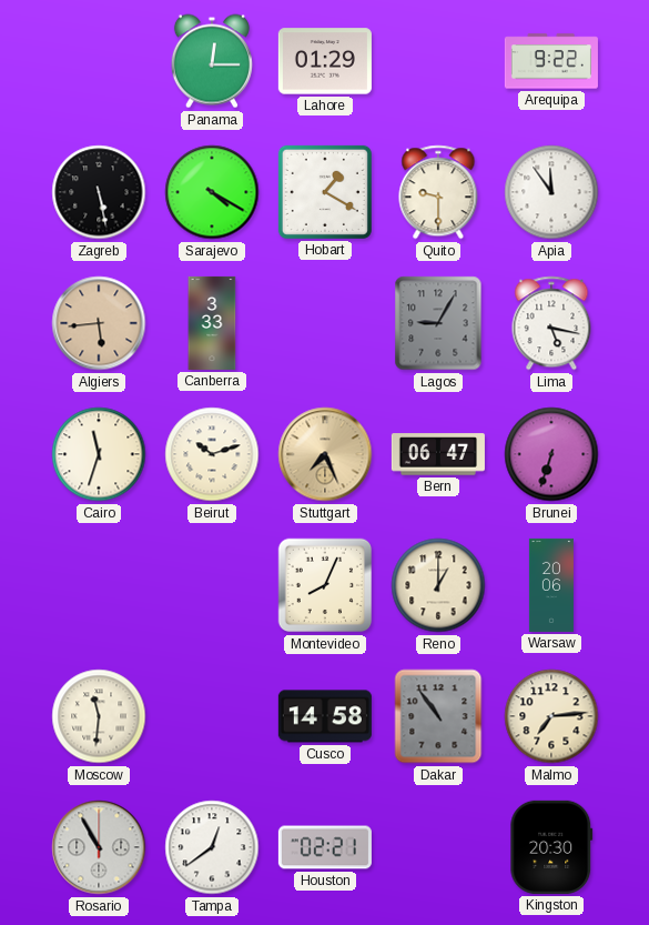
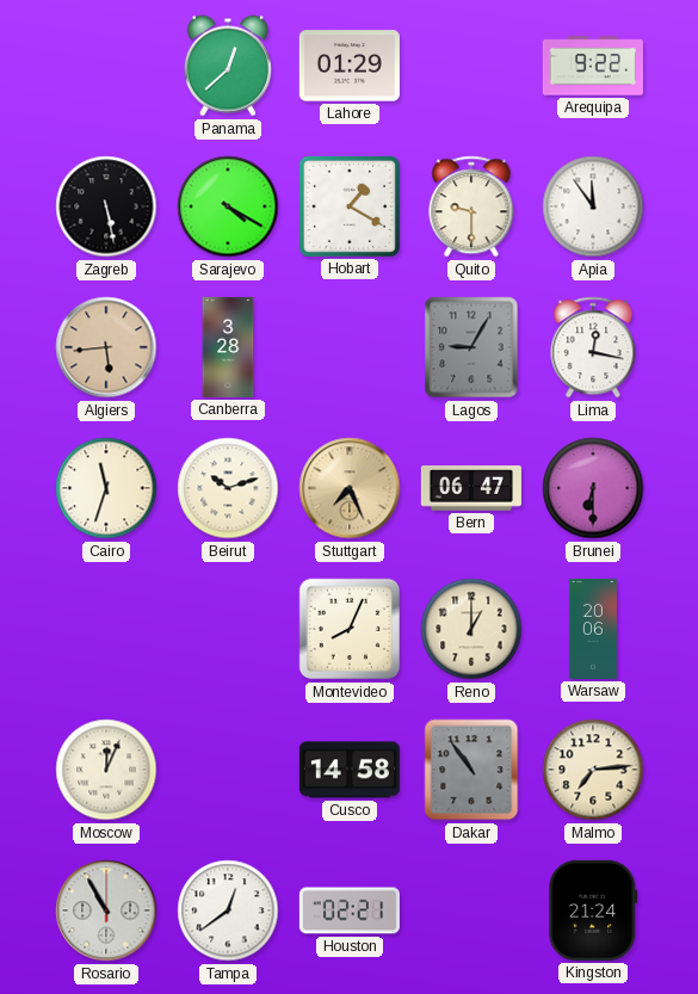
Panama: 12:15 -> 12:38
Canberra: 3:33 -> 3:28
Lima: 5:17 -> 12:17
Brunei: 6:33 -> 6:30
Moscow: 11:31 -> 12:04
Kingston: 20:30 -> 21:24
